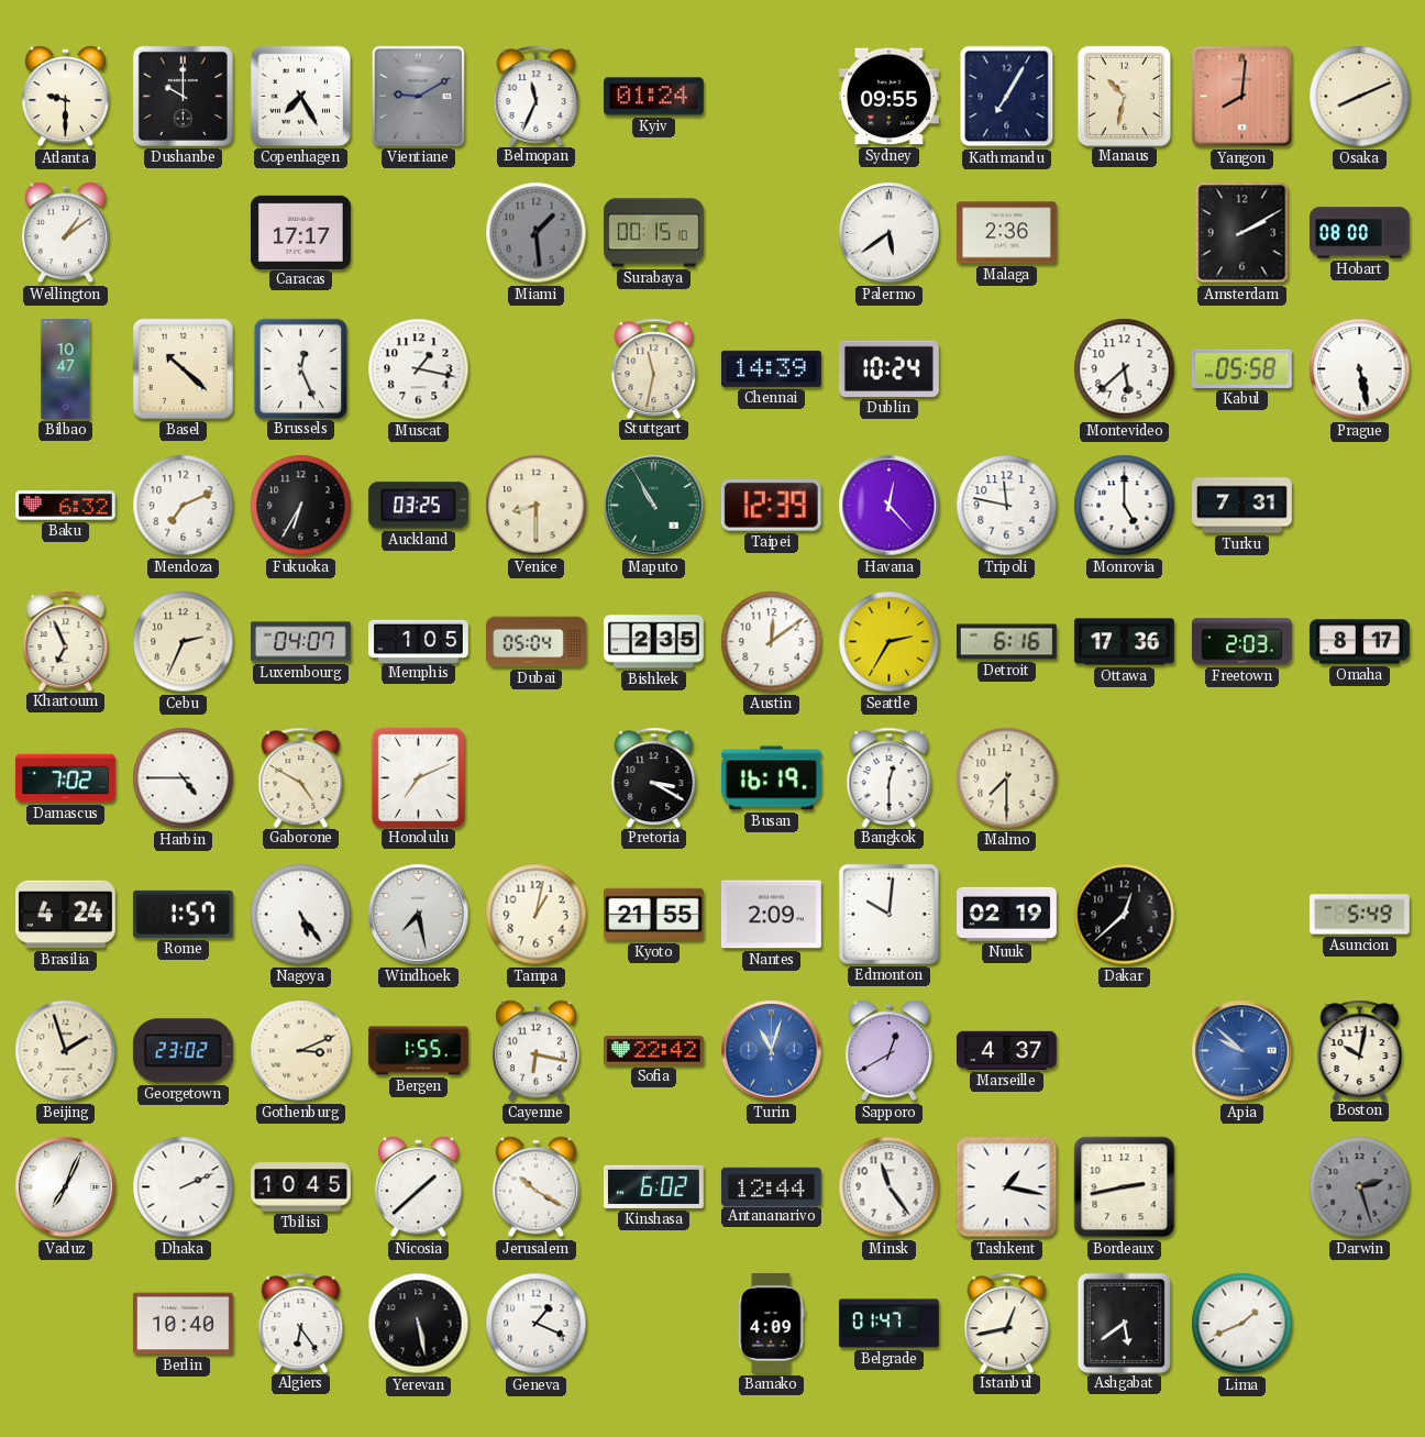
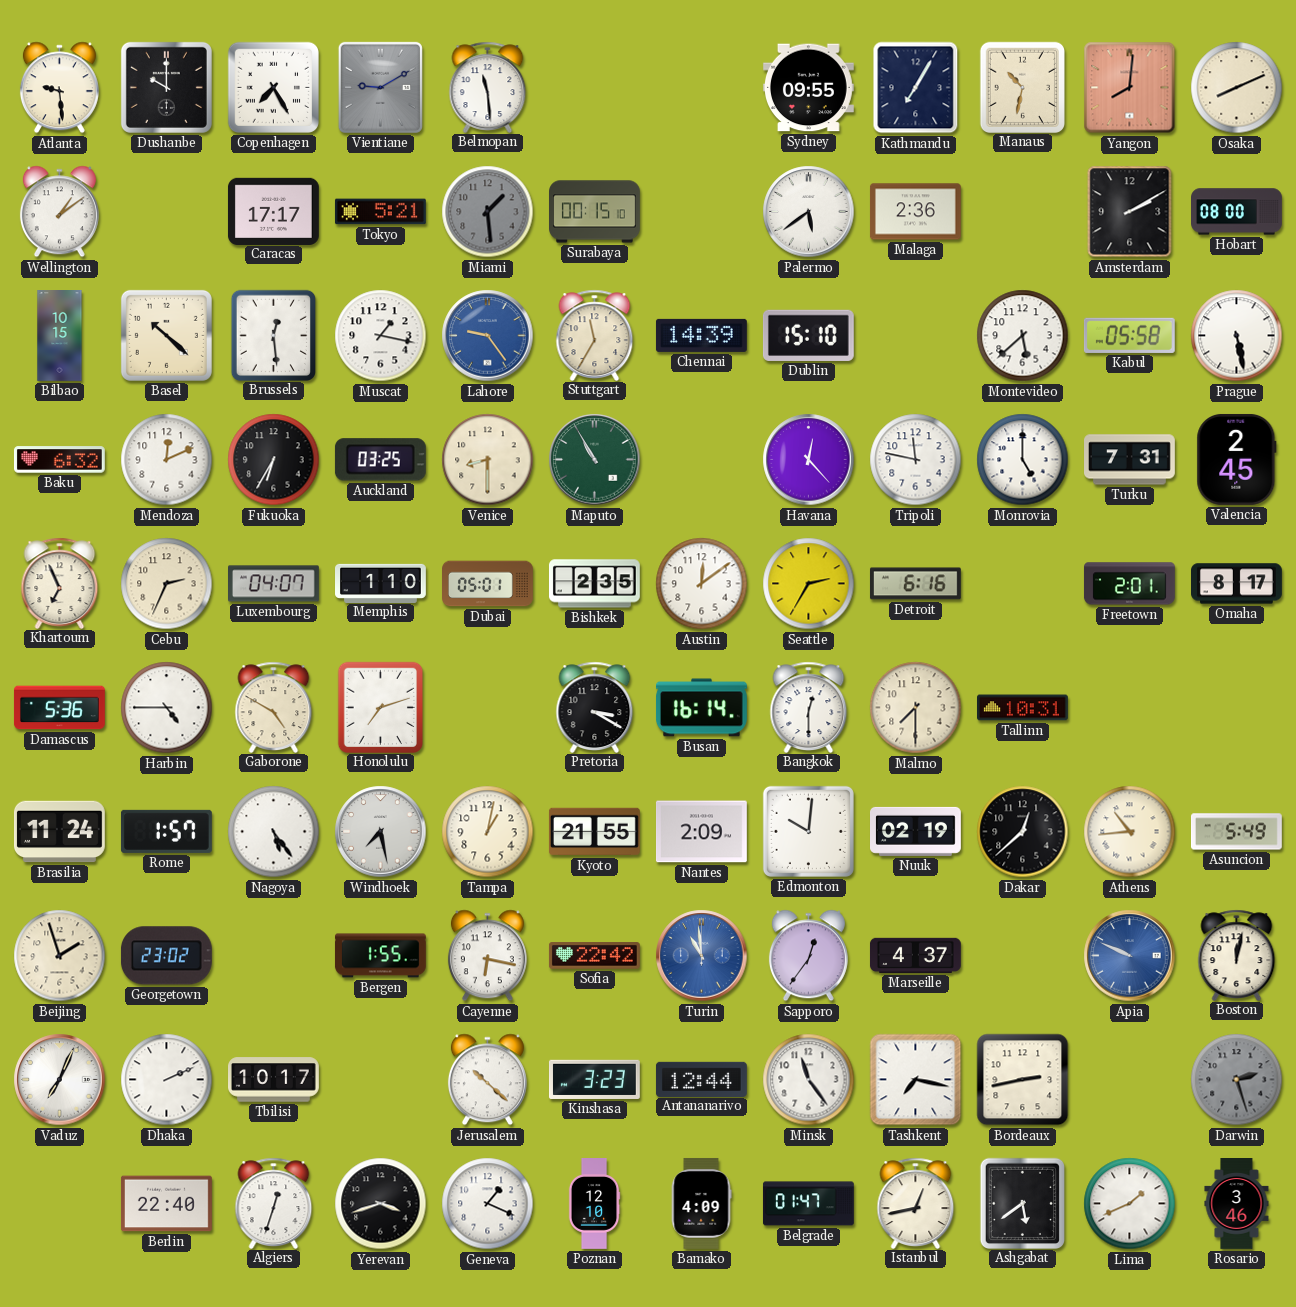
Atlanta: 9:30 -> 9:29
Belmopan: 11:34 -> 11:29
Kyiv: 01:24 -> none
Tokyo: none -> 5:21
Bilbao: 10:47 -> 10:15
Brussels: 12:26 -> 12:29
Lahore: none -> 9:24
Stuttgart: 11:32 -> 11:35
Dublin: 10:24 -> 15:10
Mendoza: 7:11 -> 12:11
Taipei: 12:39 -> none
Valencia: none -> 2:45
Memphis: 1:05 -> 1:10
Dubai: 05:04 -> 05:01
Ottawa: 17:36 -> none
Freetown: 2:03 -> 2:01
Damascus: 7:02 -> 5:36
Honolulu: 7:11 -> 7:12
Busan: 16:19 -> 16:14
Tallinn: none -> 10:31
Brasilia: 4:24 -> 11:24
Athens: none -> 10:44
Gothenburg: 3:11 -> none
Turin: 11:03 -> 10:59
Sapporo: 12:40 -> 12:36
Apia: 9:52 -> 9:49
Boston: 10:02 -> 12:02
Tbilisi: 10:45 -> 10:17
Nicosia: 1:38 -> none
Jerusalem: 10:20 -> 10:22
Kinshasa: 6:02 -> 3:23
Tashkent: 1:17 -> 7:17
Berlin: 10:40 -> 22:40
Algiers: 6:24 -> 12:33
Yerevan: 5:28 -> 3:42
Poznan: none -> 12:10
Rosario: none -> 3:46
